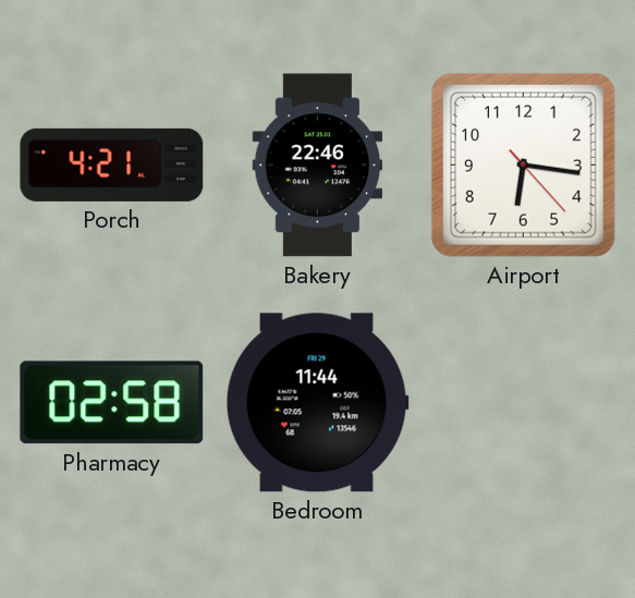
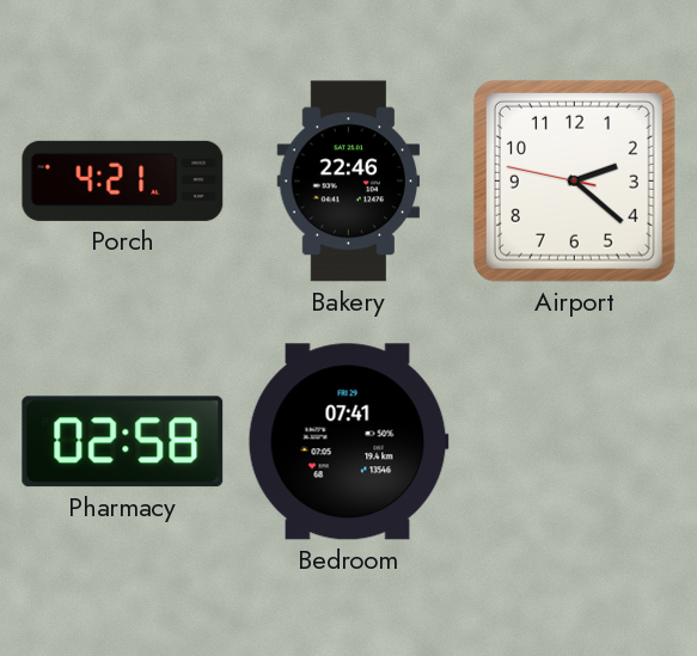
Airport: 6:16 -> 2:21
Bedroom: 11:44 -> 07:41
